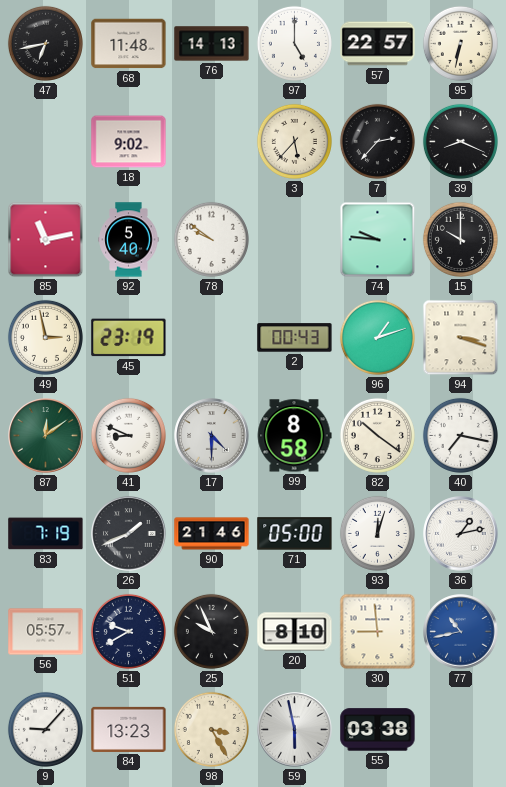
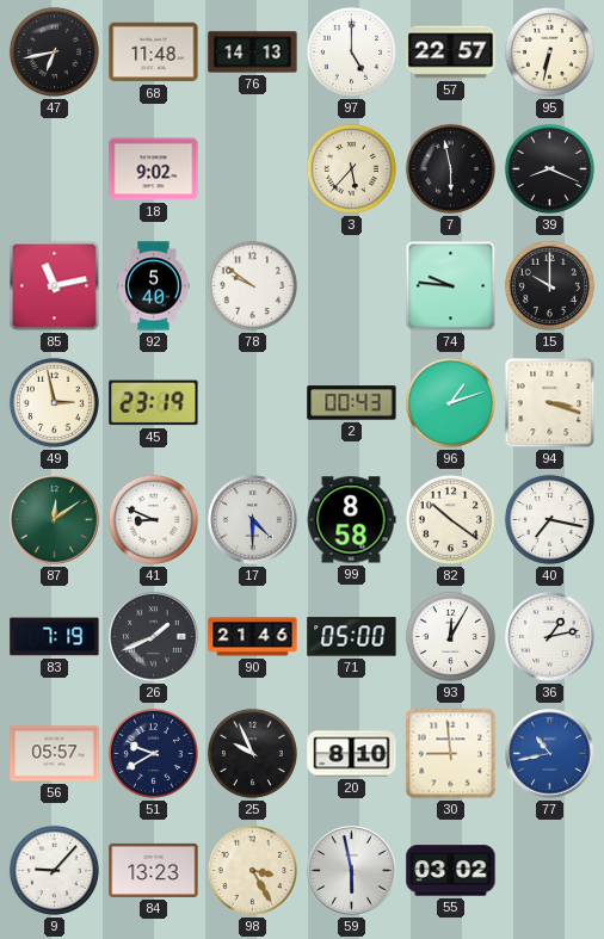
7: 2:37 -> 5:58
93: 12:03 -> 12:05
55: 03:38 -> 03:02
